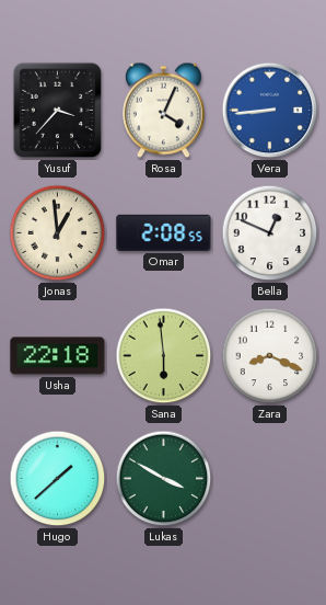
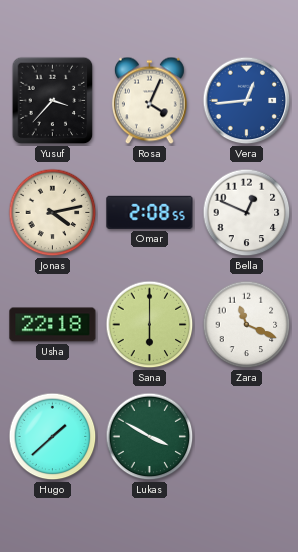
Vera: 8:44 -> 12:44
Jonas: 12:59 -> 4:13
Sana: 5:59 -> 6:00
Zara: 8:19 -> 11:19
